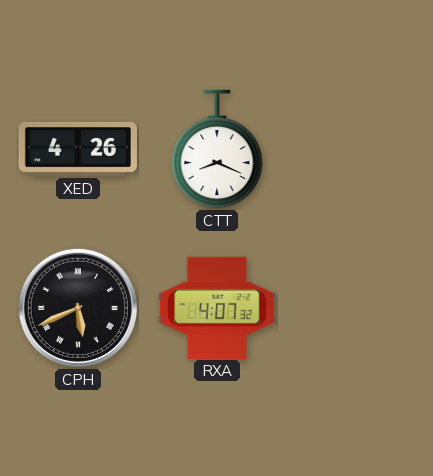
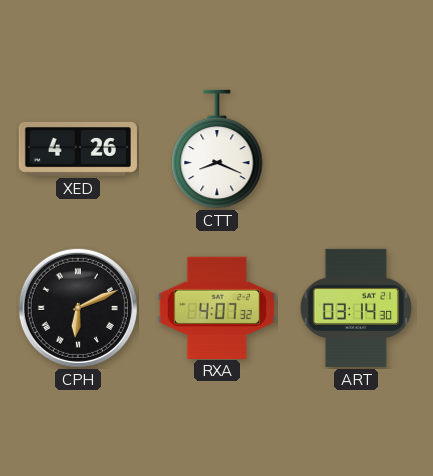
CPH: 5:41 -> 6:11
ART: none -> 03:14
